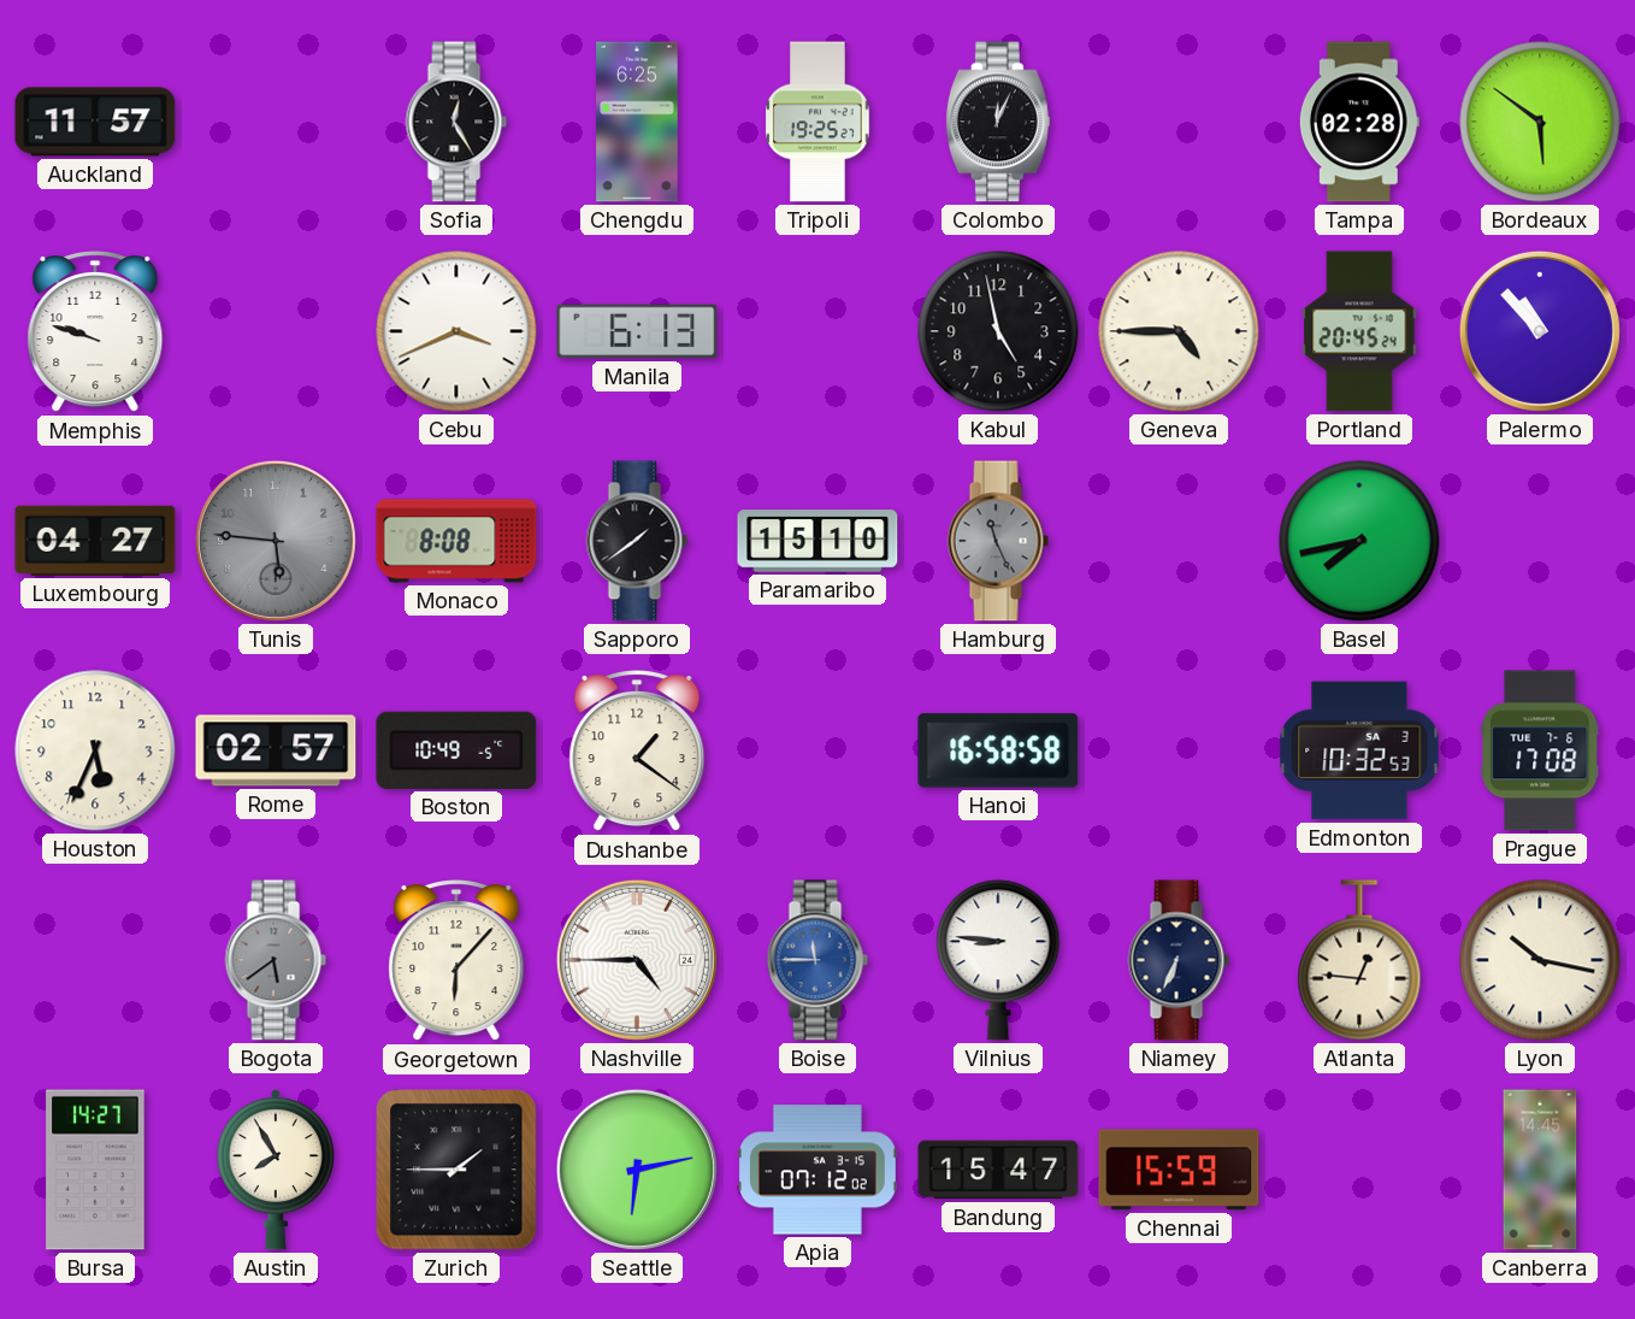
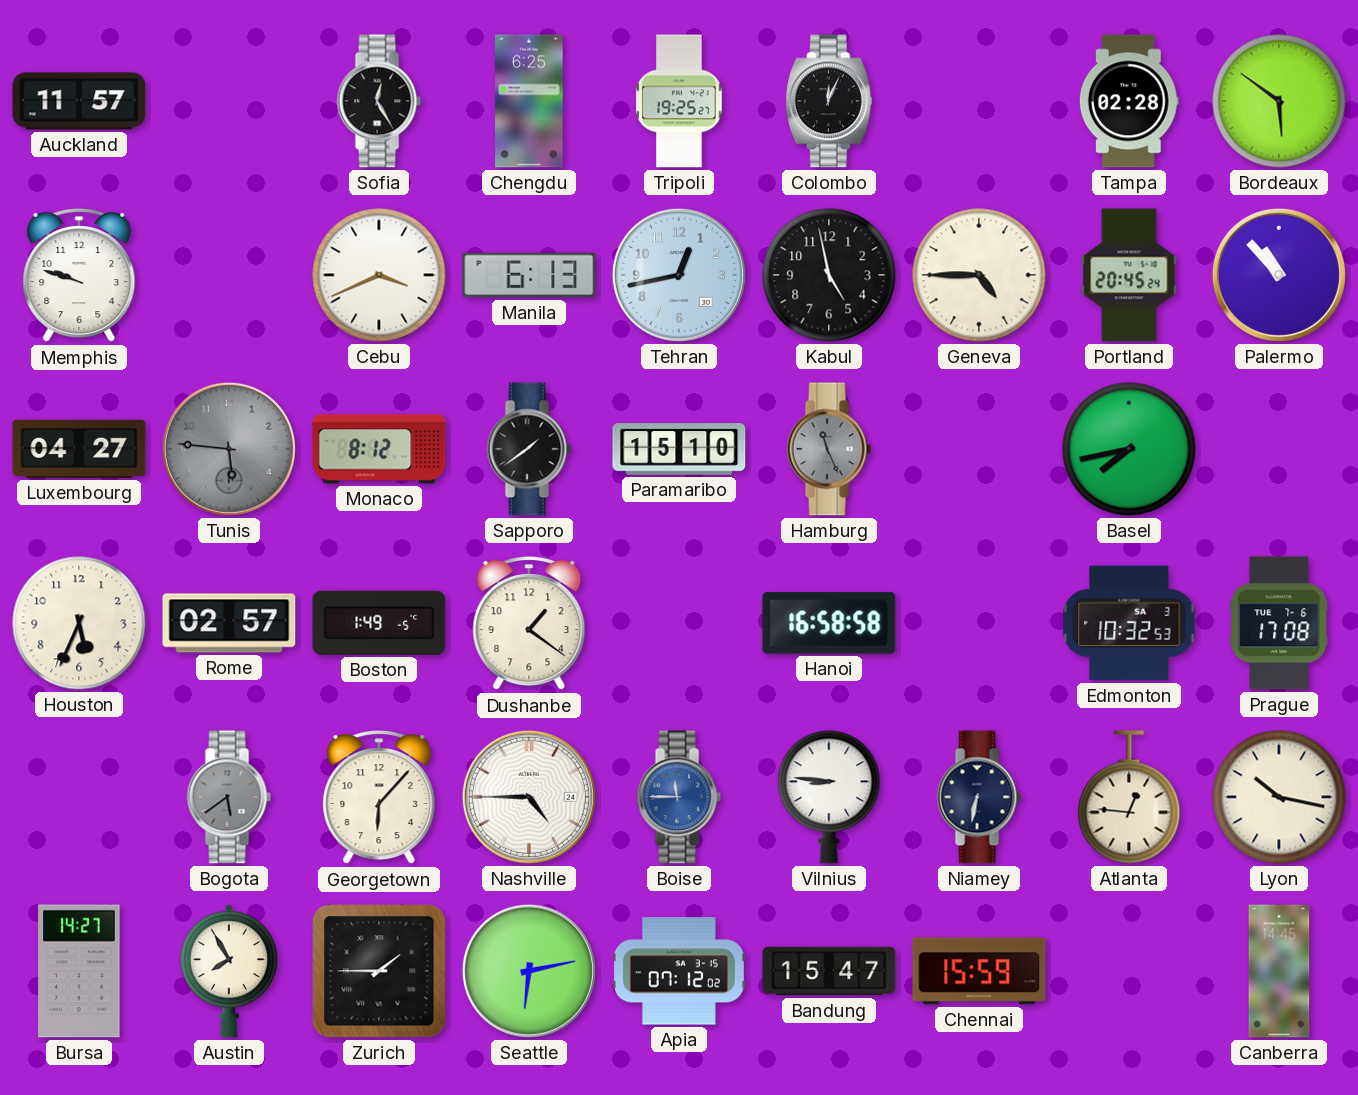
Tehran: none -> 12:43
Monaco: 8:08 -> 8:12
Boston: 10:49 -> 1:49
Niamey: 6:34 -> 6:32
